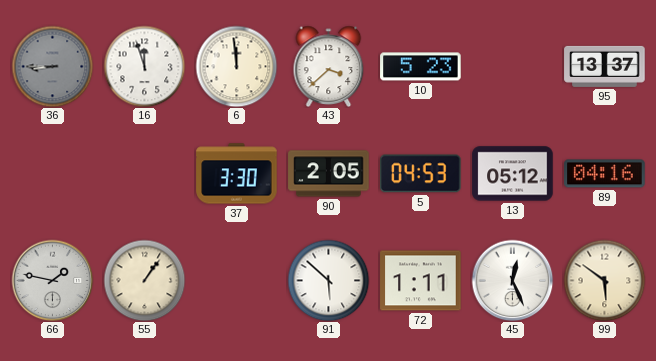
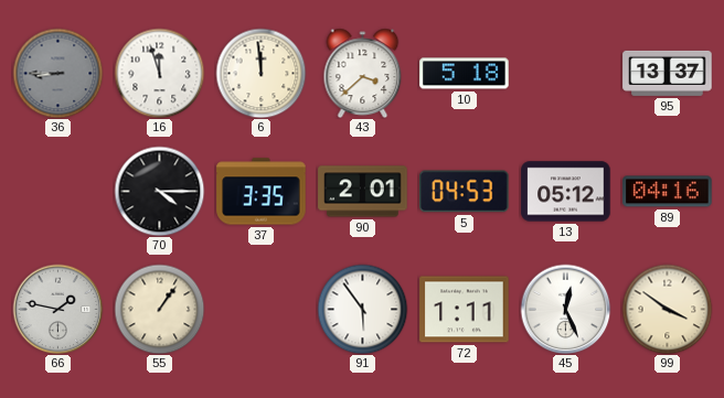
10: 5:23 -> 5:18
70: none -> 4:15
37: 3:30 -> 3:35
90: 2:05 -> 2:01
91: 5:52 -> 5:54
99: 5:51 -> 3:51
